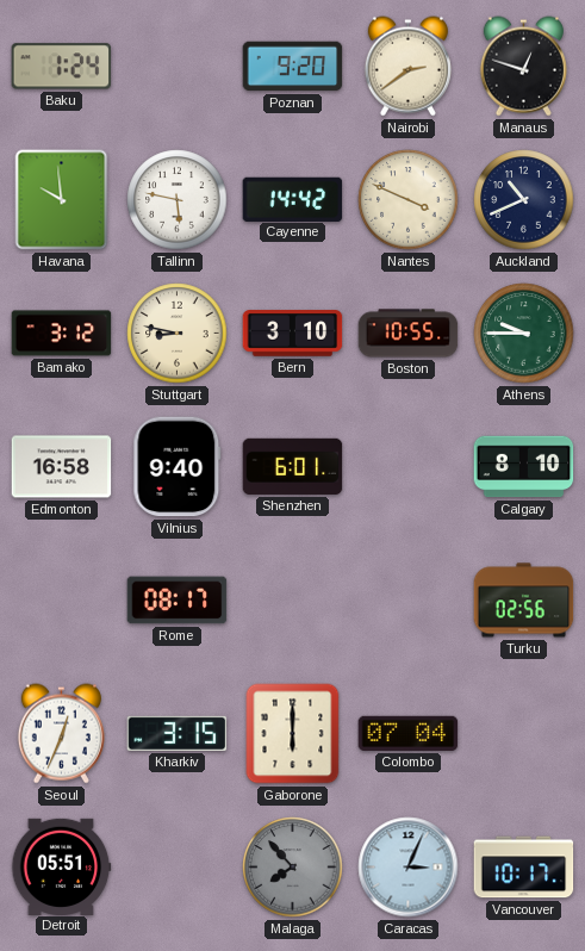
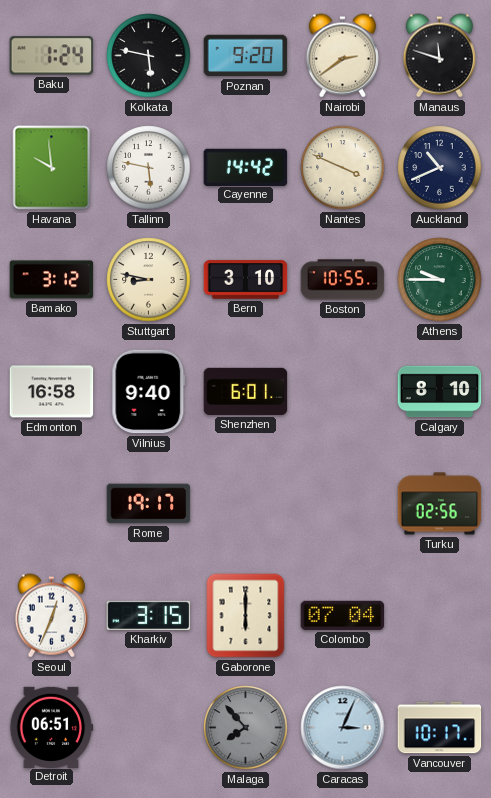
Kolkata: none -> 5:47
Manaus: 12:48 -> 11:48
Rome: 08:17 -> 19:17
Detroit: 05:51 -> 06:51
